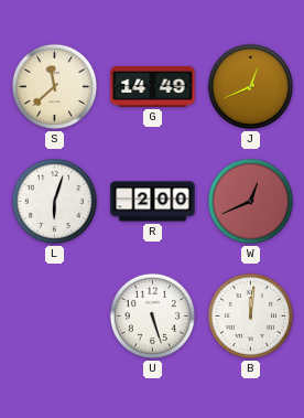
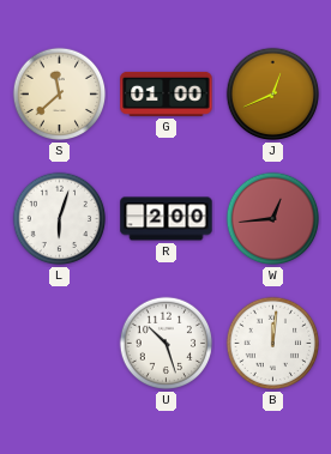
G: 14:49 -> 01:00
W: 12:41 -> 12:44
U: 5:27 -> 10:27
